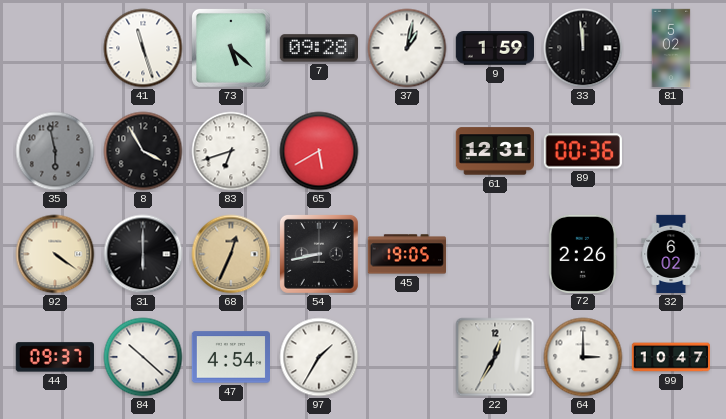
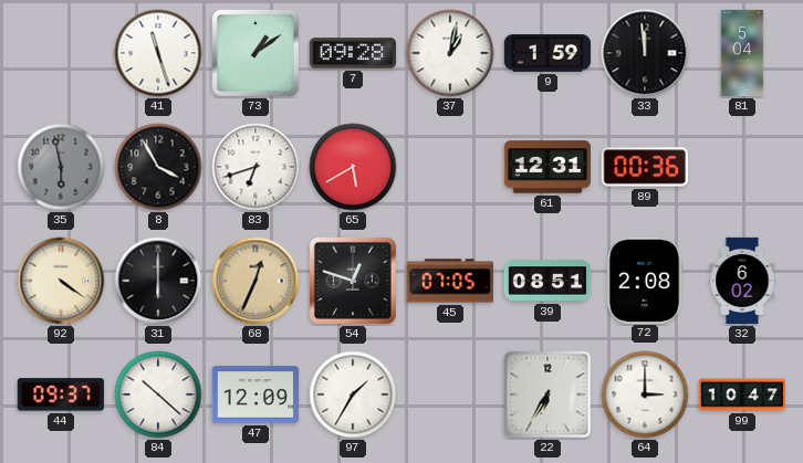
73: 5:22 -> 1:09
81: 5:02 -> 5:04
54: 8:43 -> 12:48
45: 19:05 -> 07:05
39: none -> 08:51
72: 2:26 -> 2:08
47: 4:54 -> 12:09
22: 12:35 -> 6:35
